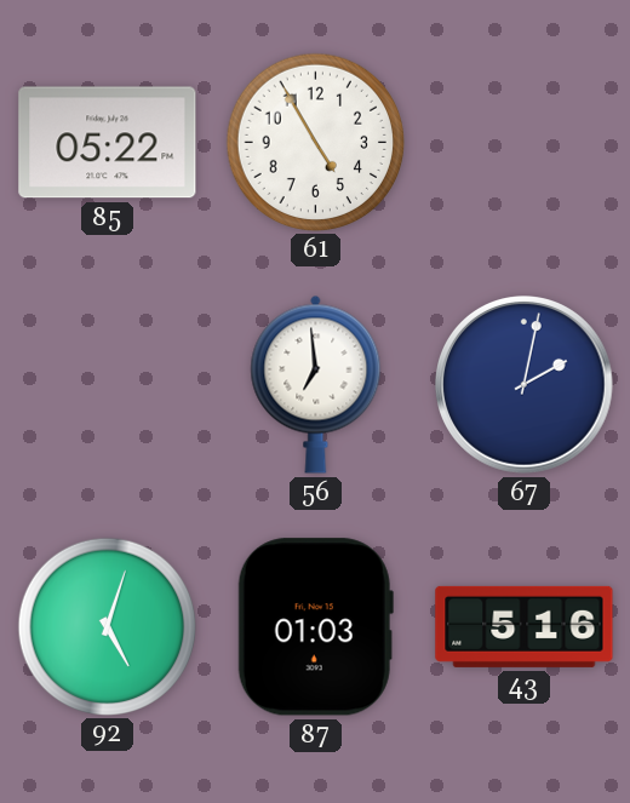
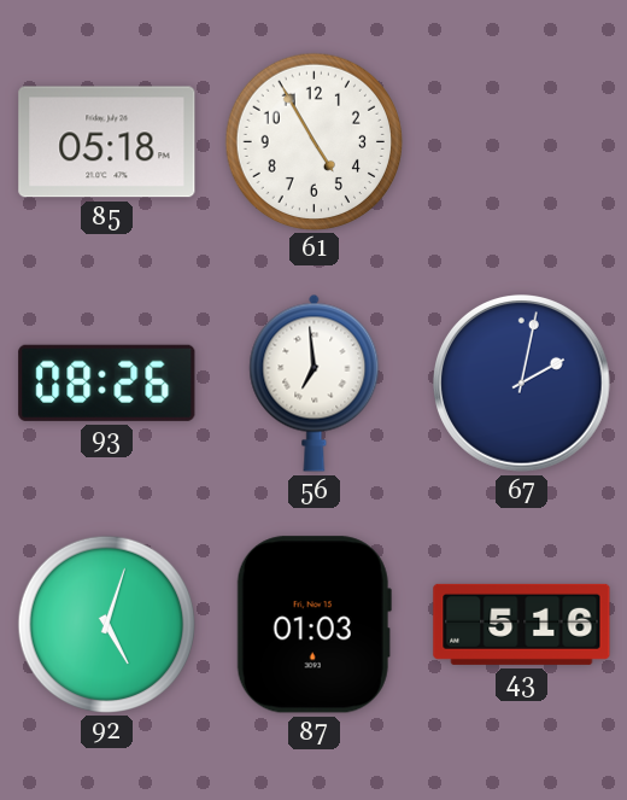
85: 05:22 -> 05:18
93: none -> 08:26
